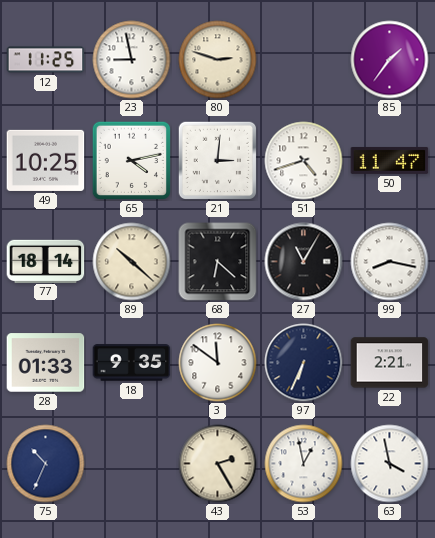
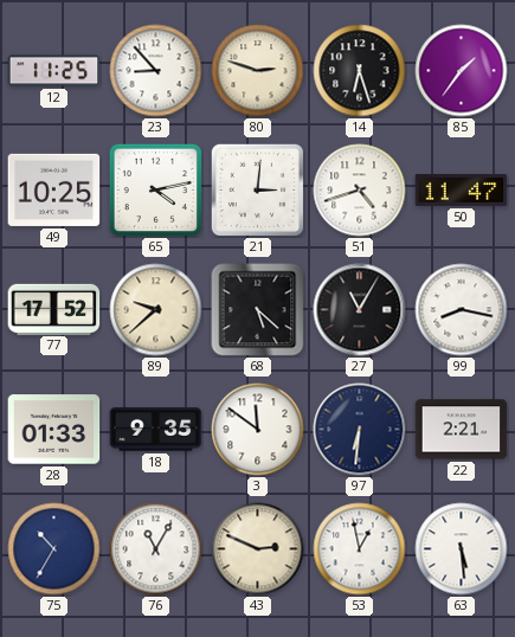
23: 8:58 -> 8:53
14: none -> 6:27
77: 18:14 -> 17:52
89: 10:22 -> 9:38
68: 6:22 -> 5:22
97: 6:34 -> 6:31
75: 10:34 -> 10:35
76: none -> 11:05
43: 2:25 -> 2:49
63: 3:58 -> 5:29
